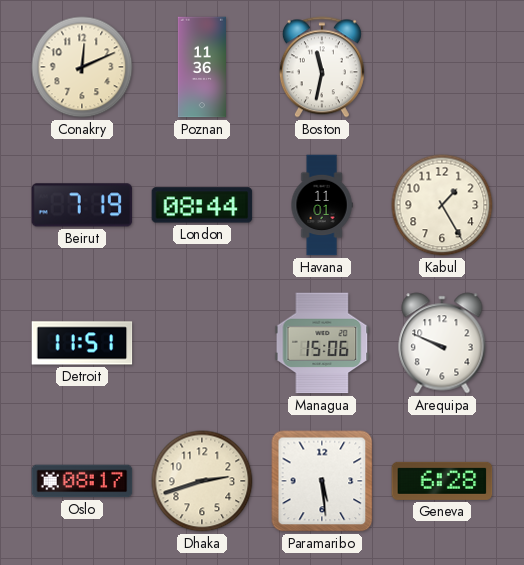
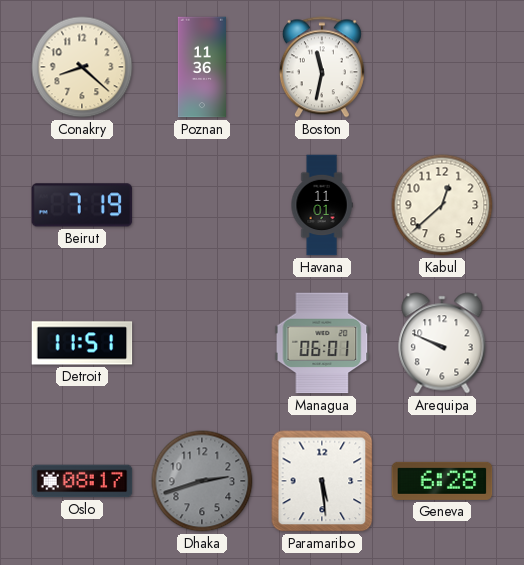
Conakry: 12:11 -> 8:22
London: 08:44 -> none
Kabul: 1:25 -> 12:38
Managua: 15:06 -> 06:01
Dhaka dial: cream -> grey
